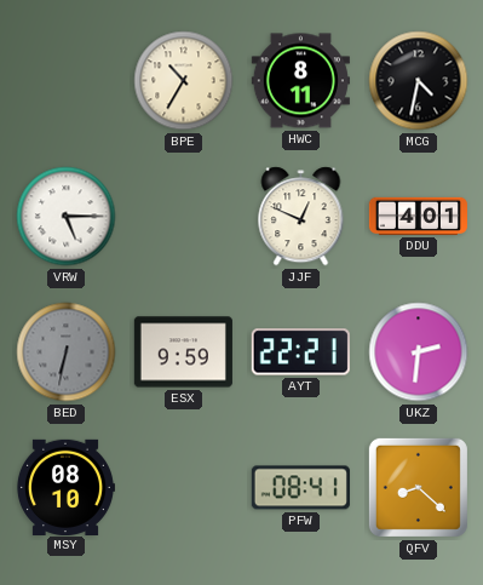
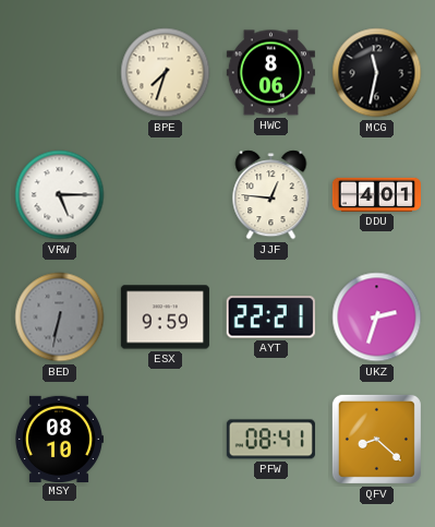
BPE: 10:35 -> 7:33
HWC: 8:11 -> 8:06
MCG: 4:32 -> 11:32
JJF: 12:49 -> 12:46
UKZ: 2:31 -> 2:33
